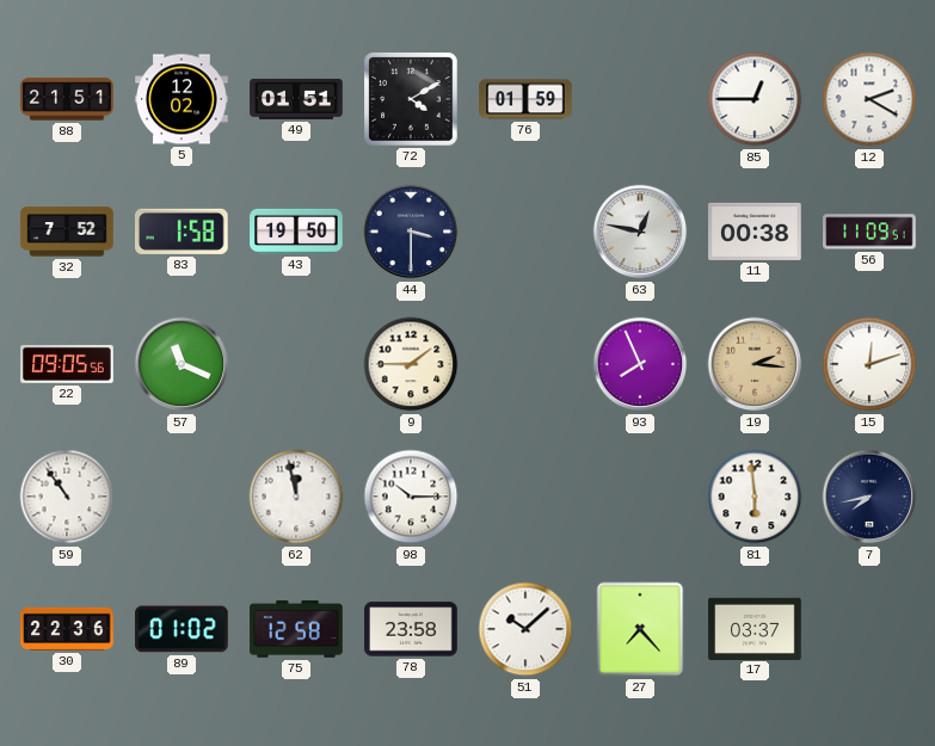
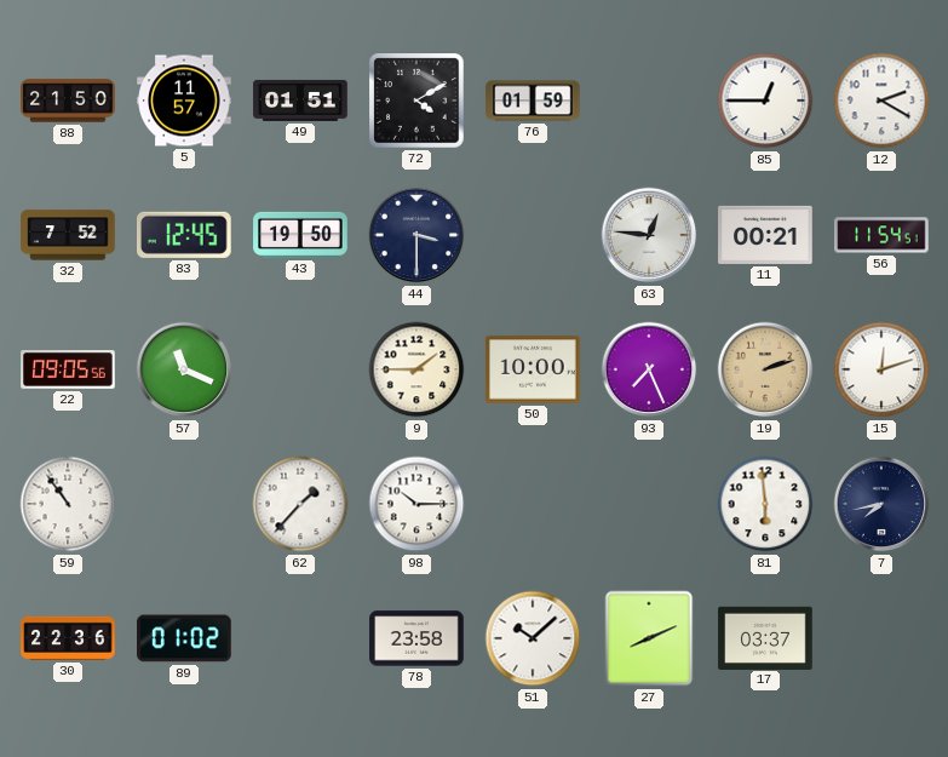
88: 21:51 -> 21:50
5: 12:02 -> 11:57
83: 1:58 -> 12:45
63: 12:47 -> 12:46
11: 00:38 -> 00:21
56: 11:09 -> 11:54
50: none -> 10:00
93: 7:56 -> 7:26
19: 2:16 -> 2:12
62: 11:58 -> 1:37
75: 12:58 -> none
27: 7:23 -> 8:11
